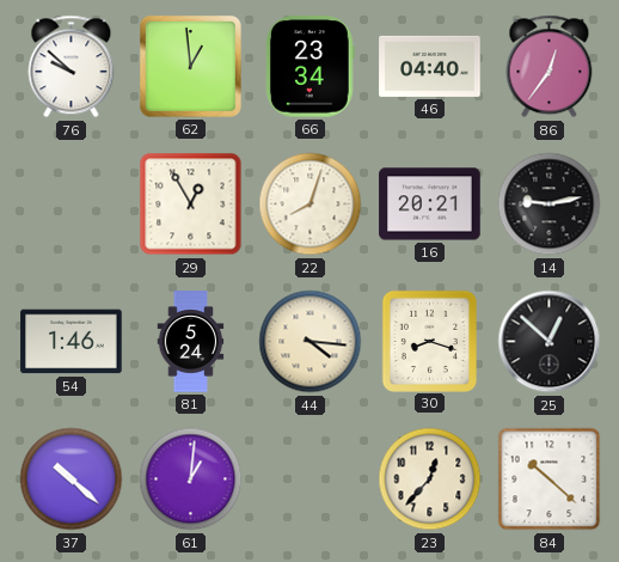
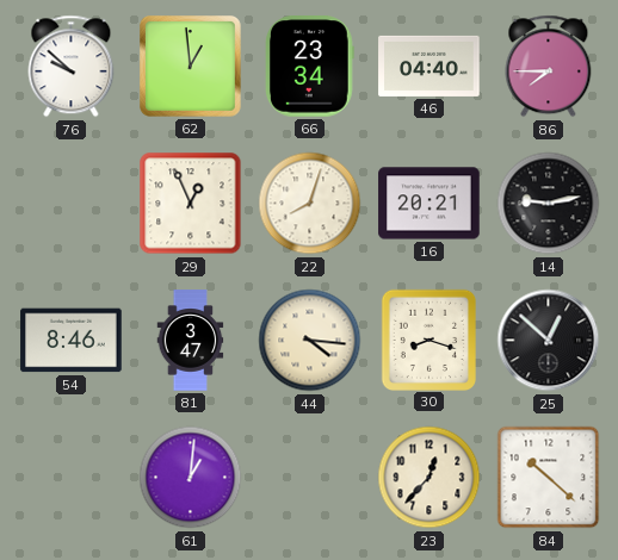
86: 12:36 -> 7:45
29: 12:55 -> 12:56
54: 1:46 -> 8:46
81: 5:24 -> 3:47
37: 10:22 -> none
